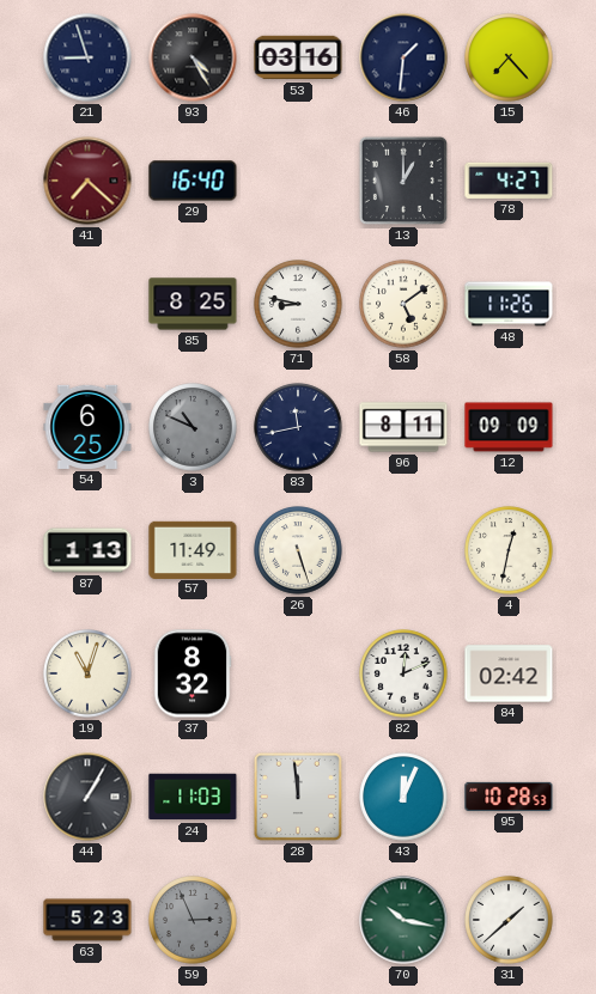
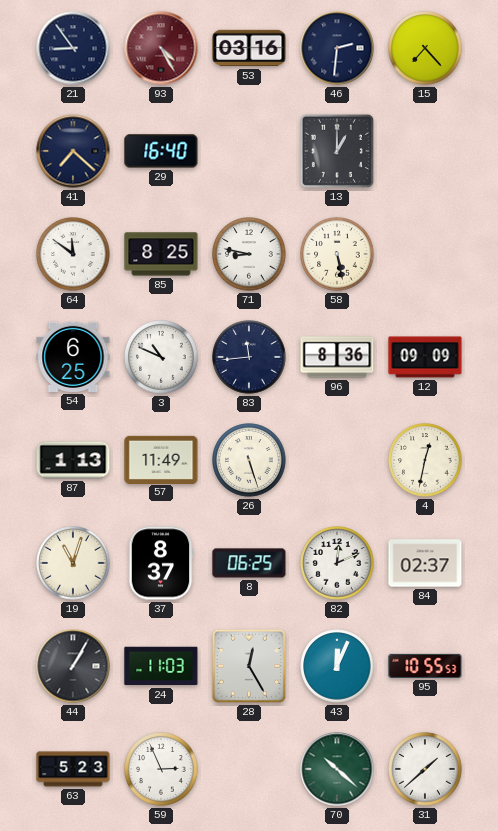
21: 8:57 -> 8:54
93 dial: black -> burgundy
46: 1:31 -> 2:31
41 dial: burgundy -> navy
78: 4:27 -> none
64: none -> 11:51
58: 5:09 -> 5:28
48: 11:26 -> none
3 dial: grey -> white
83: 11:43 -> 11:44
96: 8:11 -> 8:36
37: 8:32 -> 8:37
8: none -> 06:25
84: 02:42 -> 02:37
28: 11:59 -> 12:25
95: 10:28 -> 10:55
59 dial: grey -> white
70: 10:17 -> 10:22
